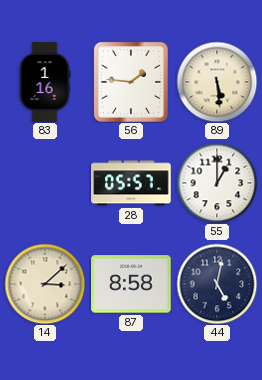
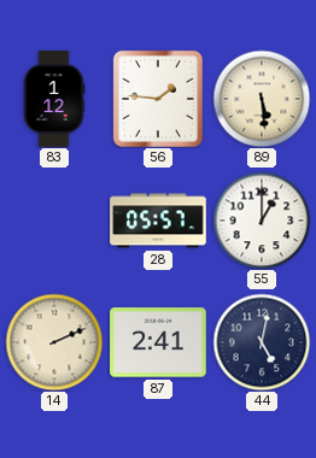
83: 1:16 -> 1:12
14: 3:08 -> 2:11
87: 8:58 -> 2:41
